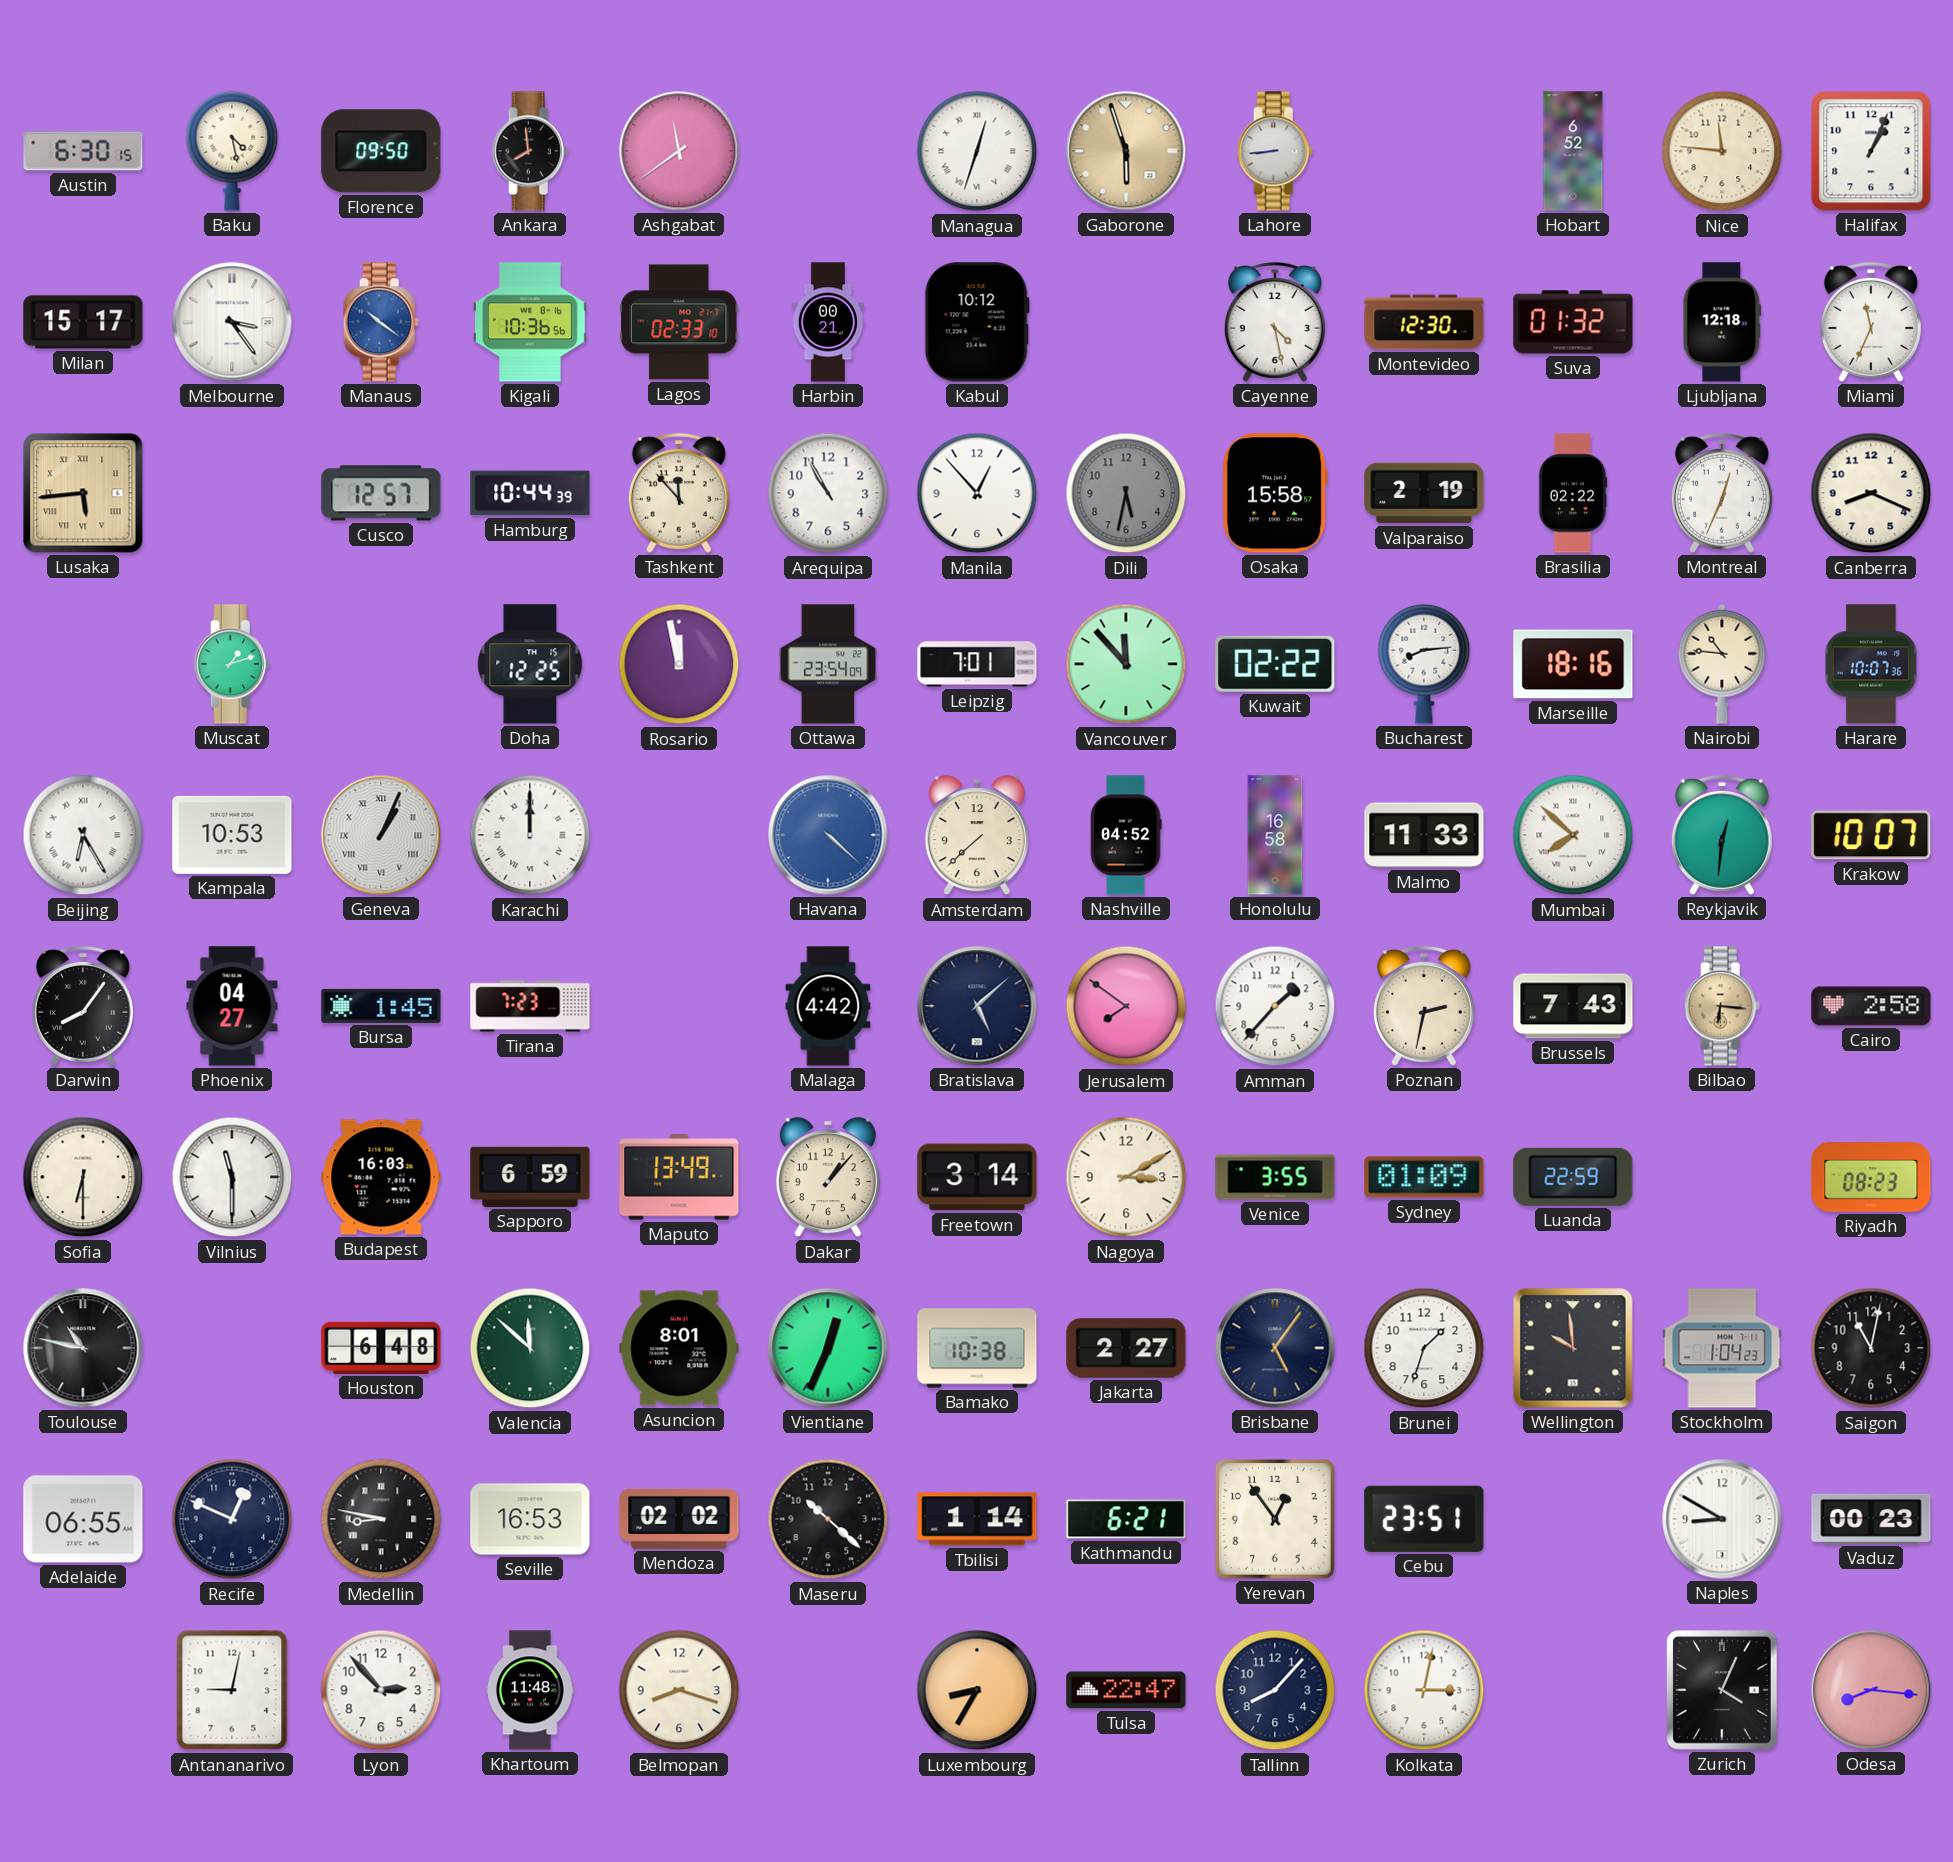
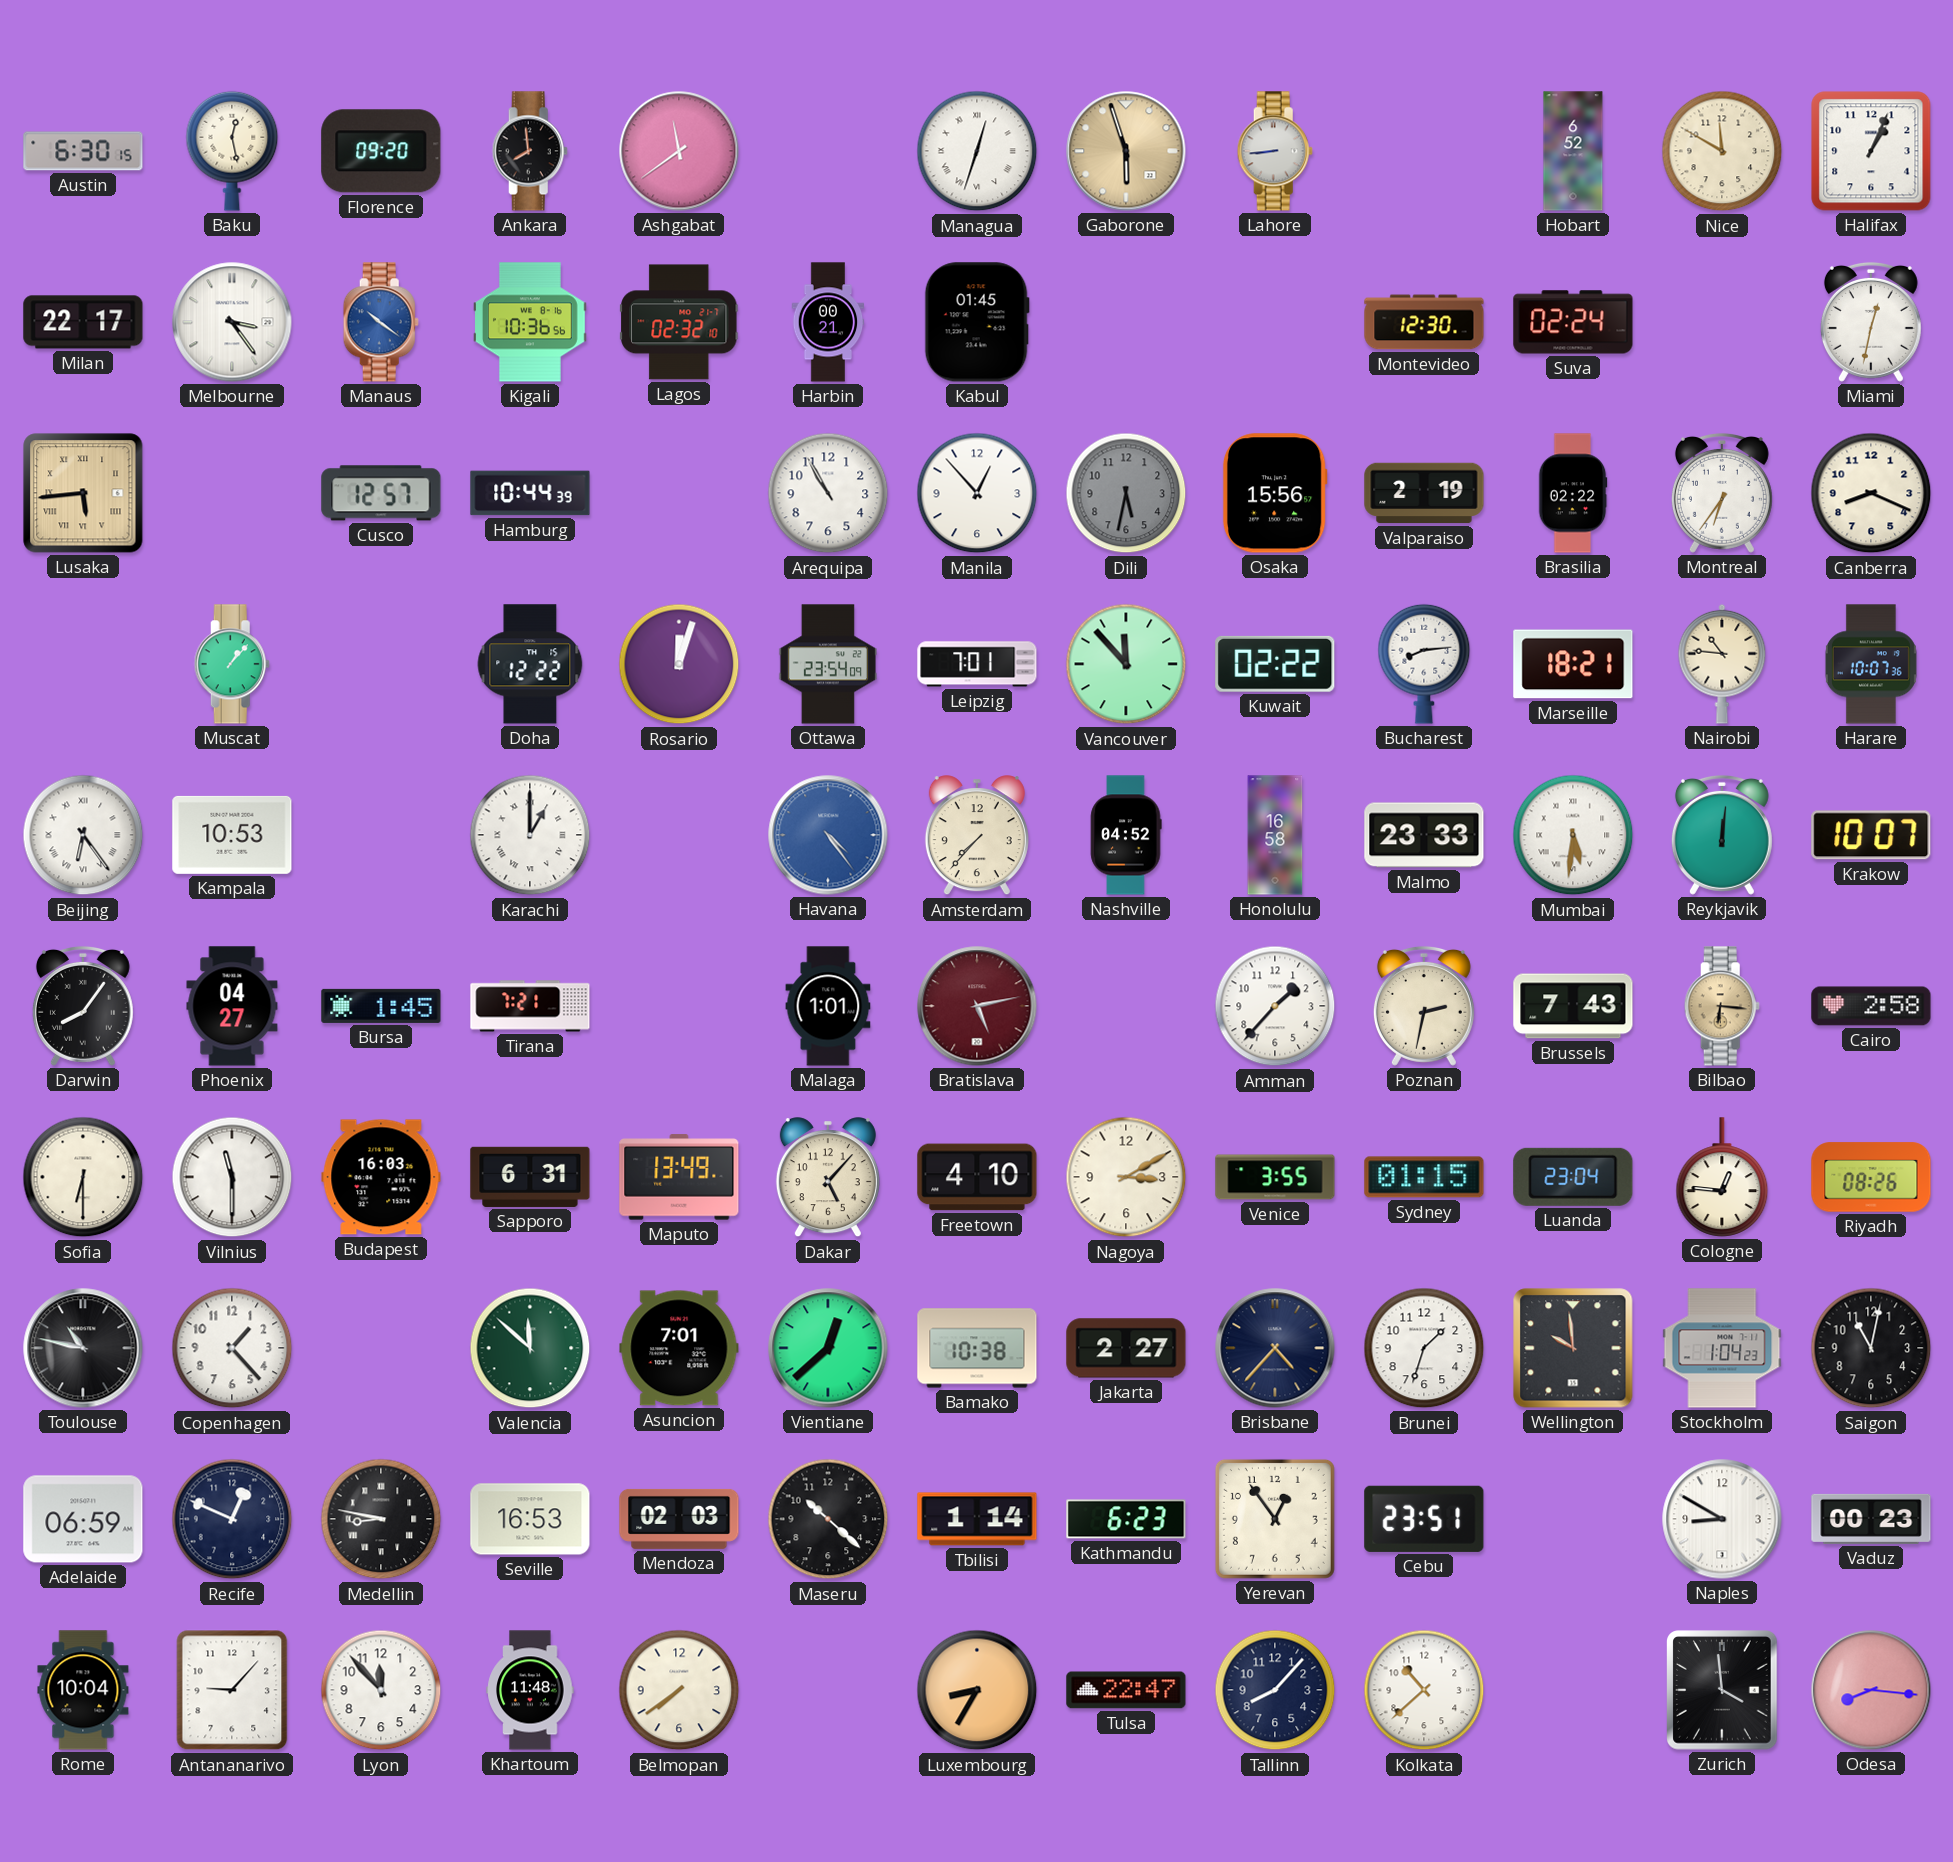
Baku: 4:28 -> 12:28
Florence: 09:50 -> 09:20
Nice: 11:46 -> 11:50
Milan: 15:17 -> 22:17
Lagos: 02:33 -> 02:32
Kabul: 10:12 -> 01:45
Cayenne: 4:28 -> none
Suva: 01:32 -> 02:24
Ljubljana: 12:18 -> none
Miami: 11:34 -> 12:32
Tashkent: 11:53 -> none
Osaka: 15:58 -> 15:56
Montreal: 12:34 -> 6:36
Muscat: 1:12 -> 1:07
Doha: 12:25 -> 12:22
Rosario: 11:58 -> 12:03
Marseille: 18:16 -> 18:21
Beijing: 6:25 -> 6:24
Geneva: 1:04 -> none
Karachi: 12:00 -> 1:00
Havana: 4:22 -> 4:24
Amsterdam: 7:38 -> 7:37
Malmo: 11:33 -> 23:33
Mumbai: 7:52 -> 5:31
Reykjavik: 12:31 -> 12:01
Tirana: 7:23 -> 7:21
Malaga: 4:42 -> 1:01
Bratislava: 5:08 -> 5:13
Bratislava dial: navy -> burgundy
Jerusalem: 7:51 -> none
Sapporo: 6:59 -> 6:31
Dakar: 1:07 -> 5:07
Freetown: 3:14 -> 4:10
Sydney: 01:09 -> 01:15
Luanda: 22:59 -> 23:04
Cologne: none -> 12:46
Riyadh: 08:23 -> 08:26
Copenhagen: none -> 1:23
Houston: 6:48 -> none
Asuncion: 8:01 -> 7:01
Vientiane: 12:34 -> 12:38
Brisbane: 5:06 -> 4:37
Adelaide: 06:55 -> 06:59
Mendoza: 02:02 -> 02:03
Kathmandu: 6:21 -> 6:23
Rome: none -> 10:04
Antananarivo: 9:02 -> 9:07
Lyon: 2:53 -> 11:53
Belmopan: 8:18 -> 7:39
Kolkata: 3:02 -> 10:38
Zurich: 4:04 -> 3:59
